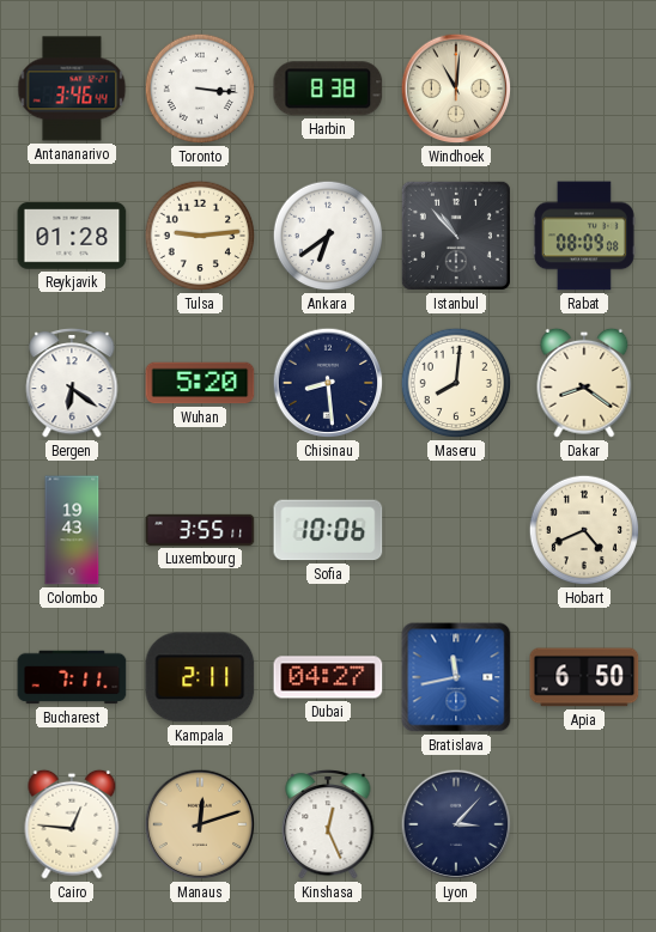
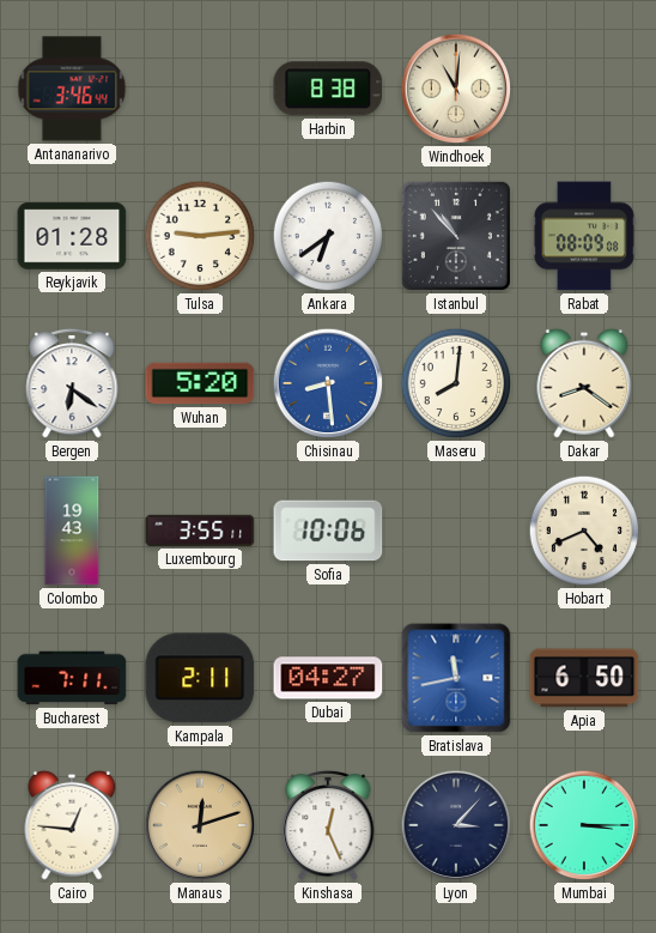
Toronto: 3:16 -> none
Chisinau dial: navy -> blue
Mumbai: none -> 3:15
